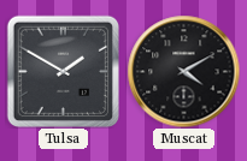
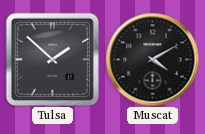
Tulsa: 1:50 -> 1:52
